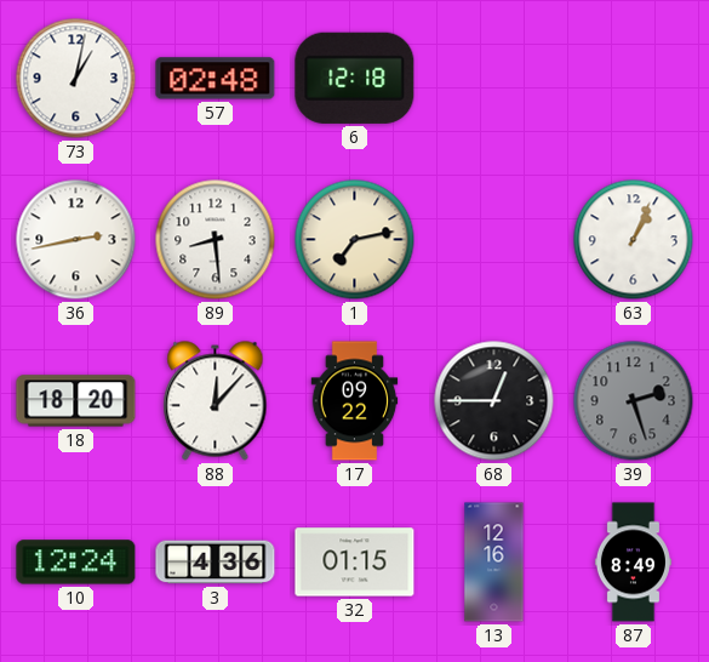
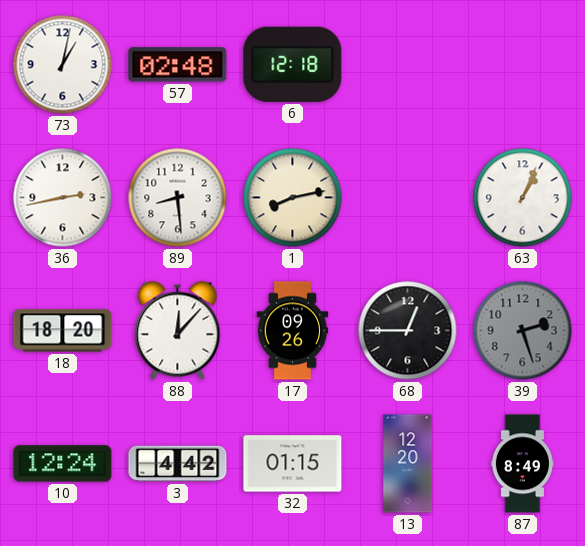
1: 7:13 -> 8:13
17: 09:22 -> 09:26
3: 4:36 -> 4:42
13: 12:16 -> 12:20
